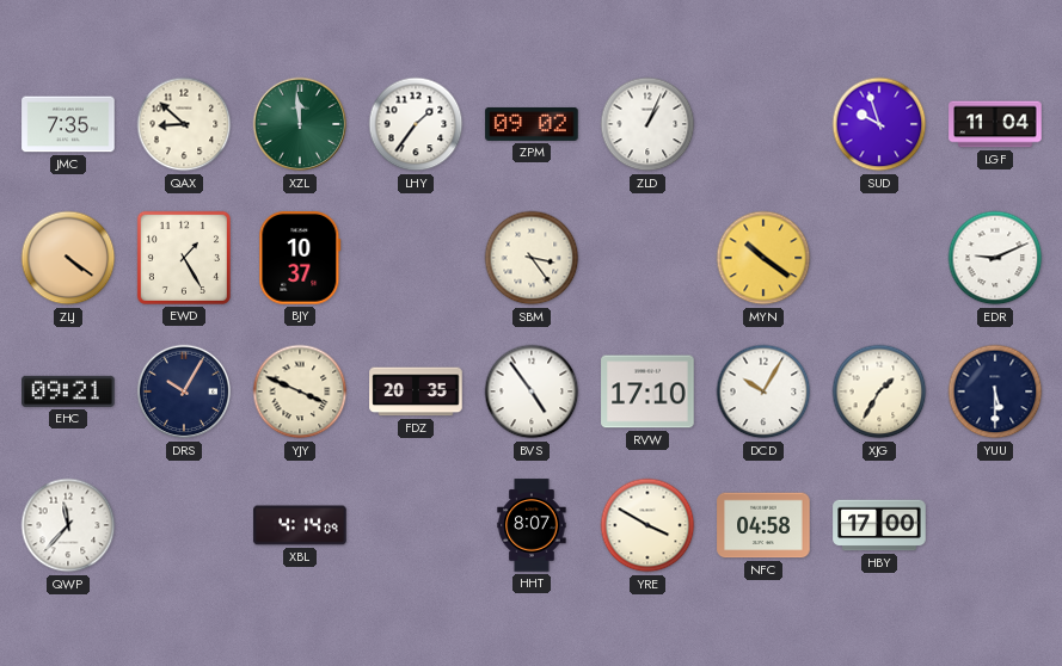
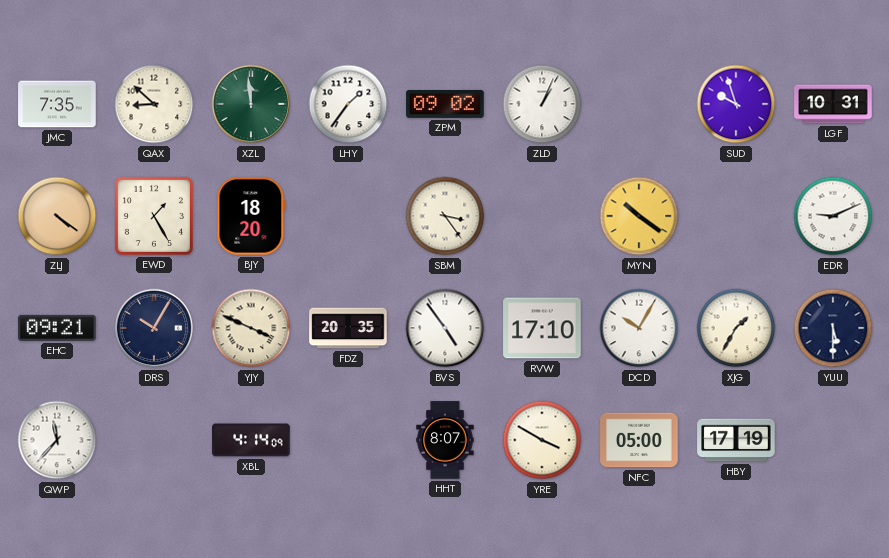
LGF: 11:04 -> 10:31
BJY: 10:37 -> 18:20
NFC: 04:58 -> 05:00
HBY: 17:00 -> 17:19
